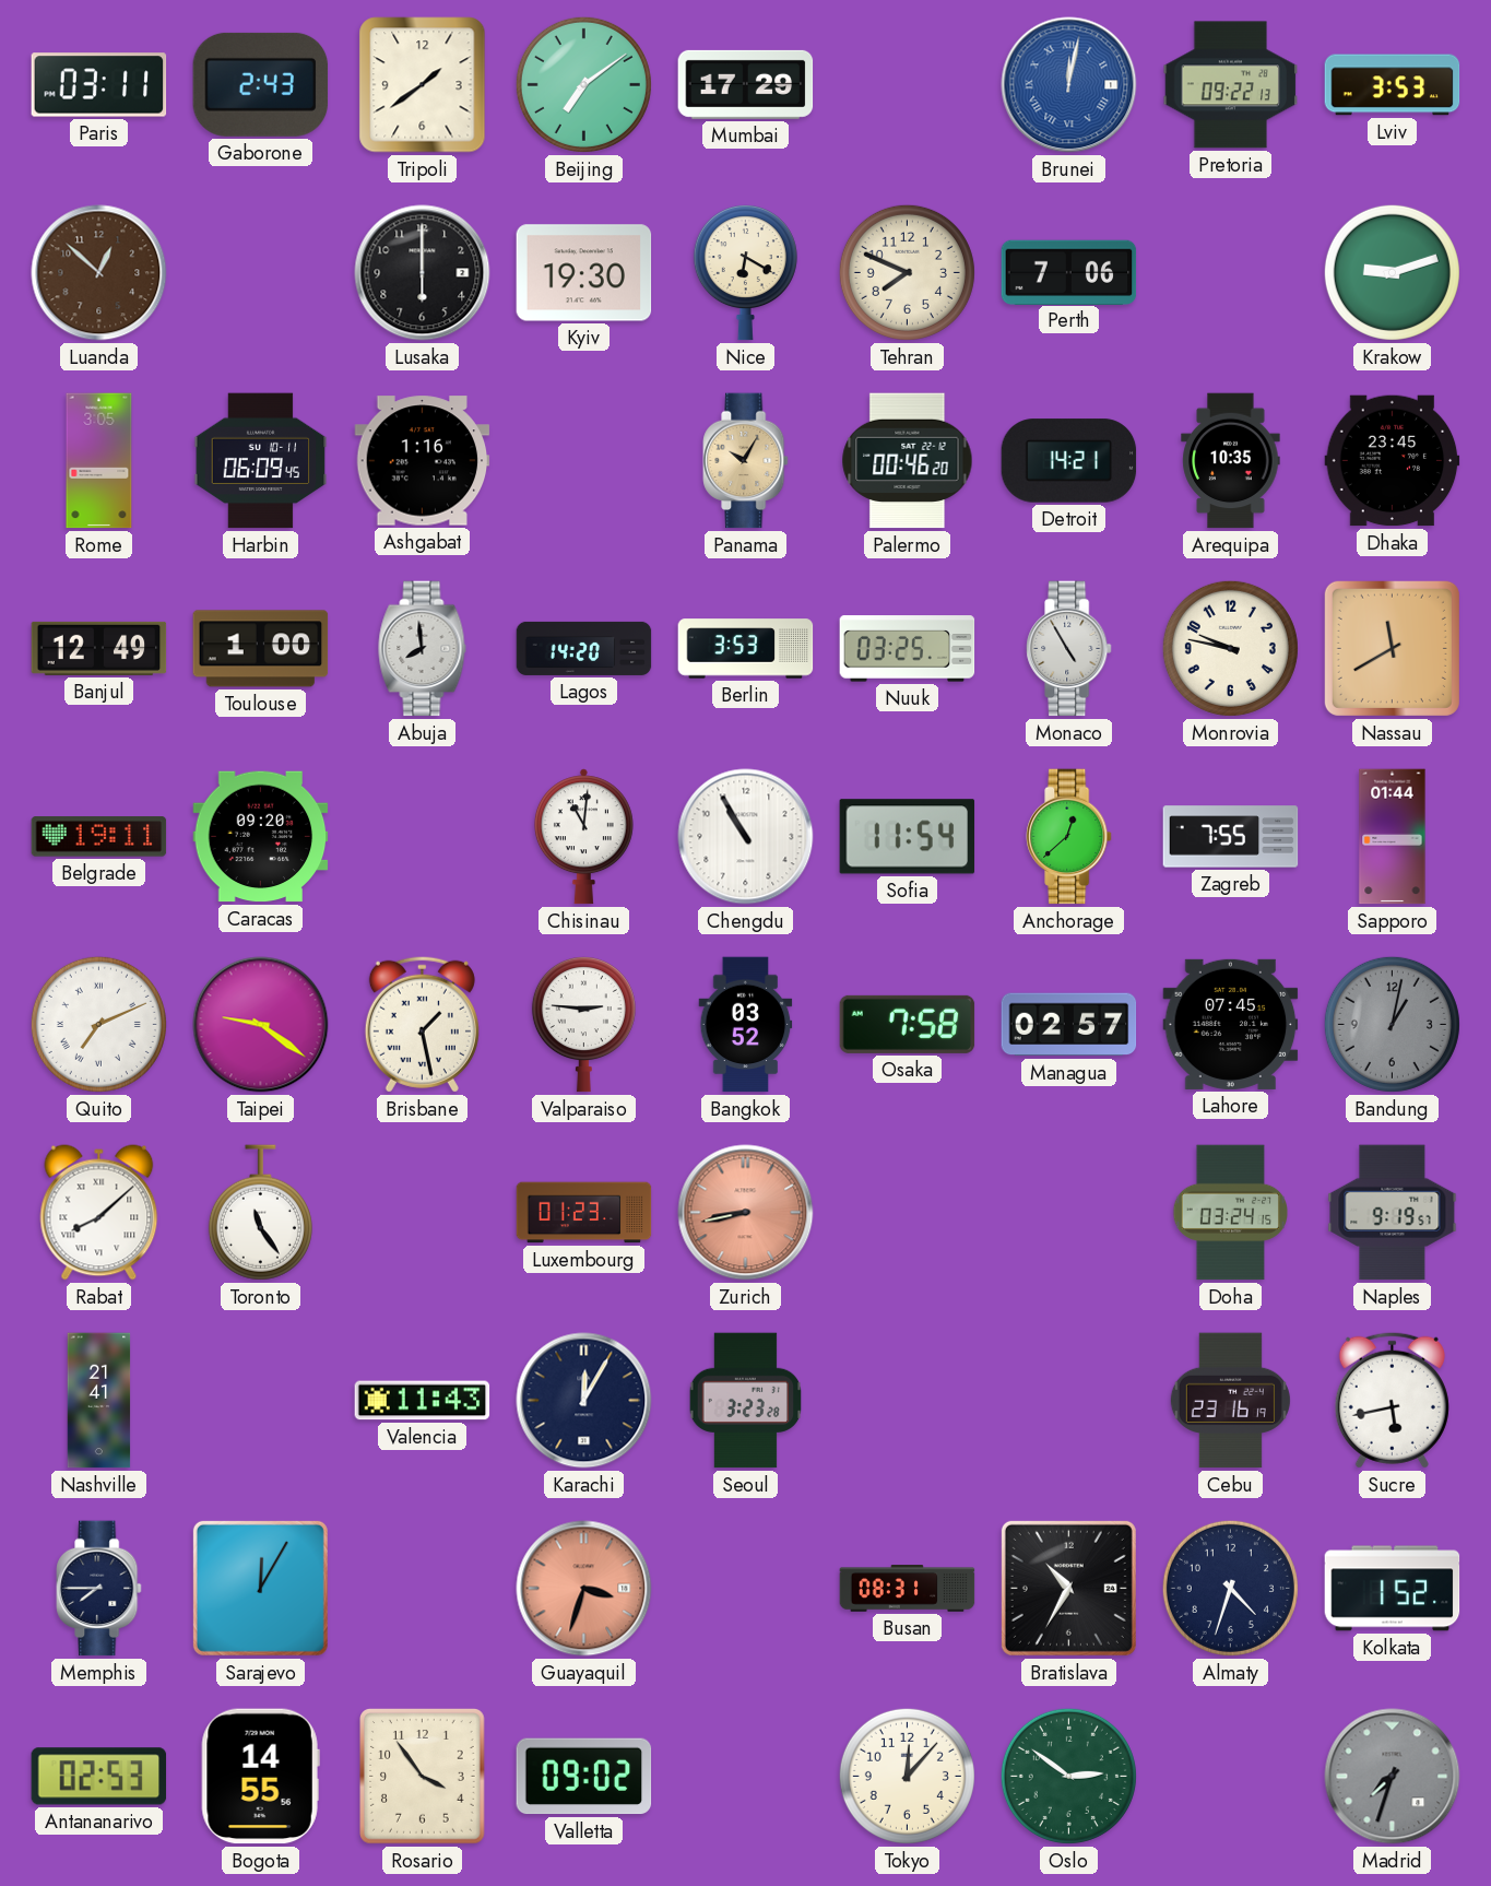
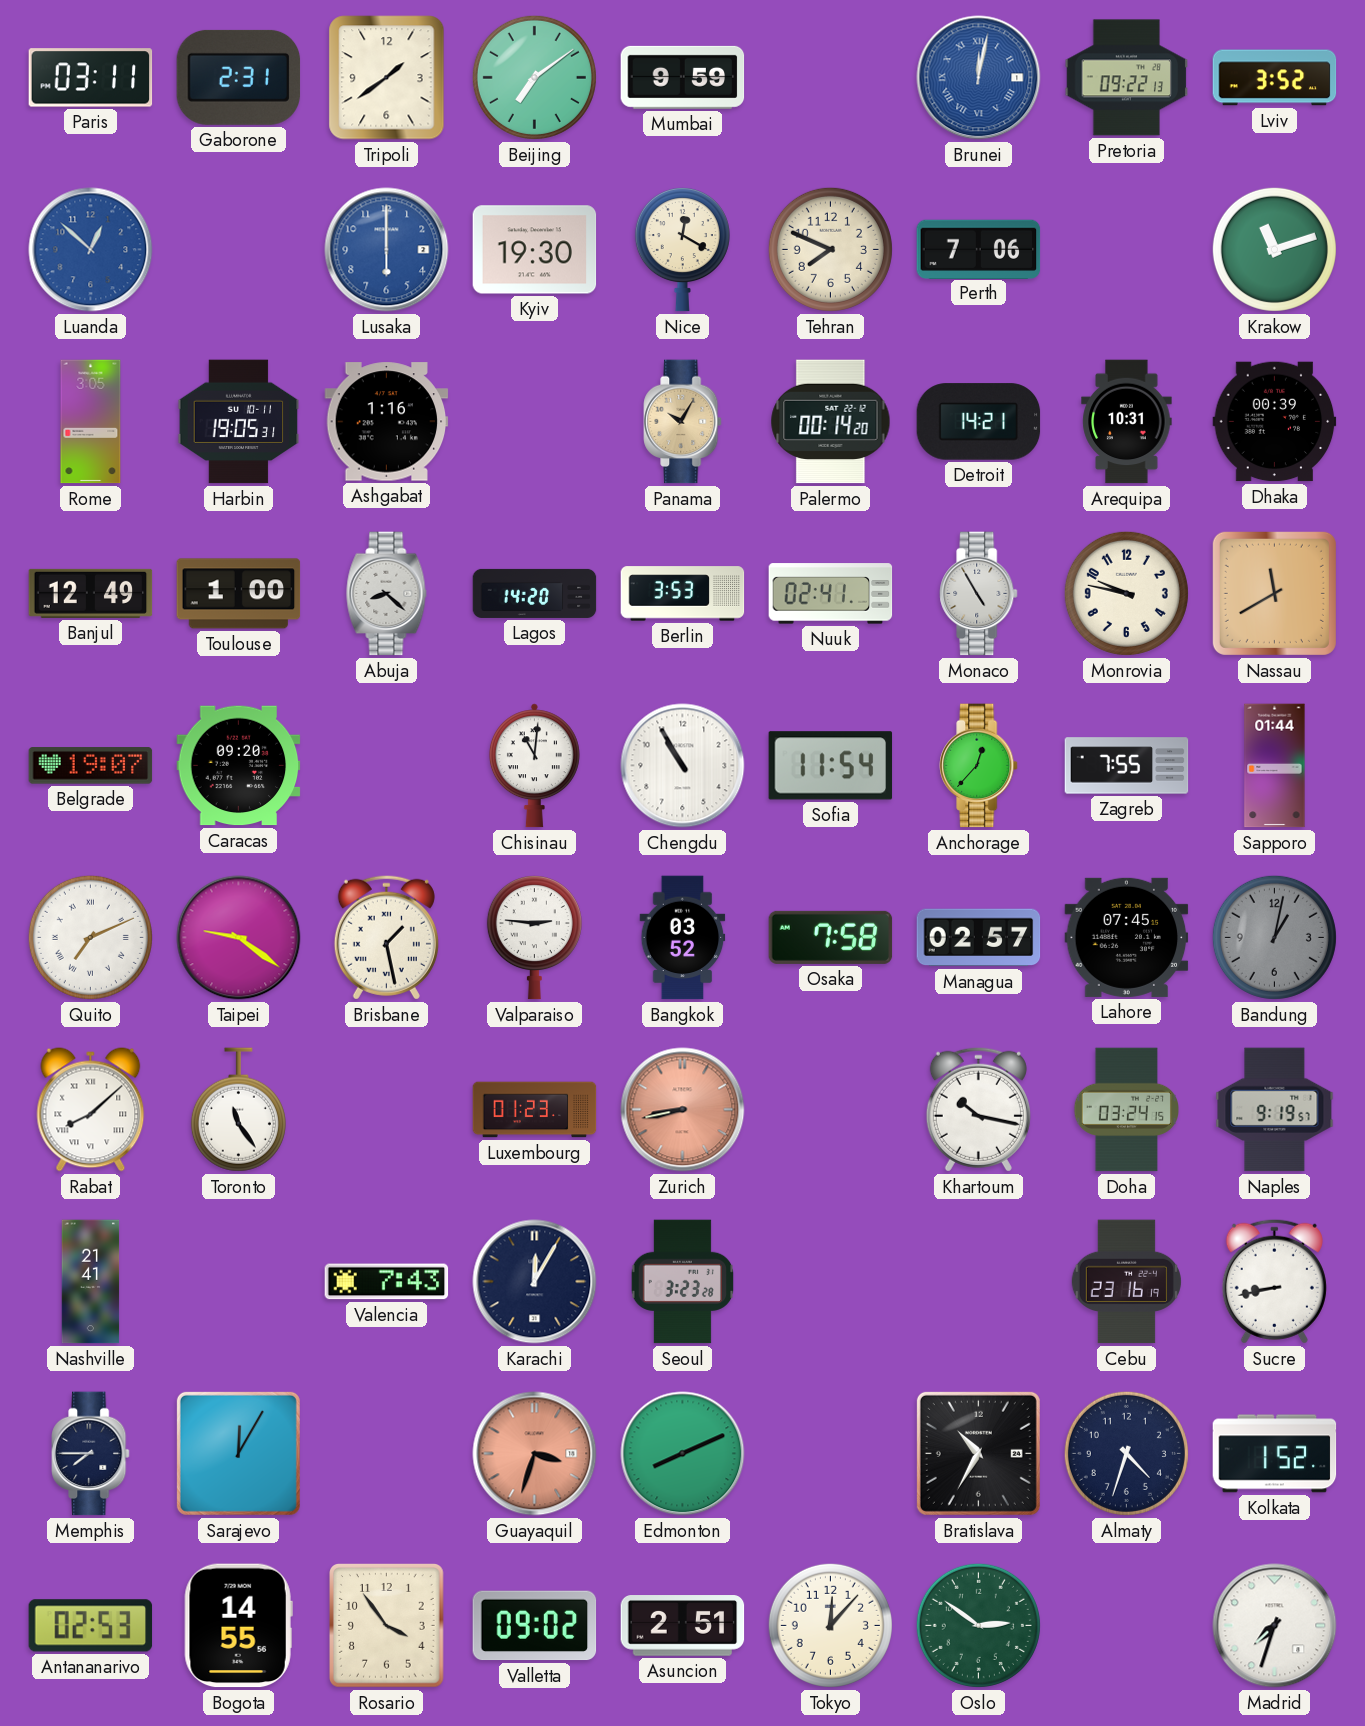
Gaborone: 2:43 -> 2:31
Mumbai: 17:29 -> 9:59
Lviv: 3:53 -> 3:52
Luanda dial: brown -> blue
Lusaka dial: black -> blue
Nice: 6:20 -> 12:20
Krakow: 9:12 -> 11:12
Harbin: 06:09 -> 19:05
Palermo: 00:46 -> 00:14
Arequipa: 10:35 -> 10:31
Dhaka: 23:45 -> 00:39
Abuja: 7:59 -> 8:22
Nuuk: 03:25 -> 02:41
Belgrade: 19:11 -> 19:07
Anchorage: 12:38 -> 12:37
Khartoum: none -> 10:17
Valencia: 11:43 -> 7:43
Sucre: 5:43 -> 8:43
Edmonton: none -> 8:11
Busan: 08:31 -> none
Asuncion: none -> 2:51
Madrid dial: grey -> white
